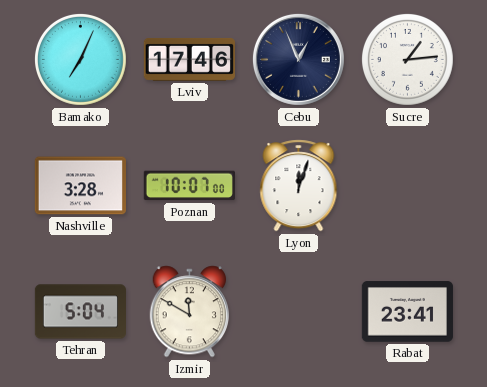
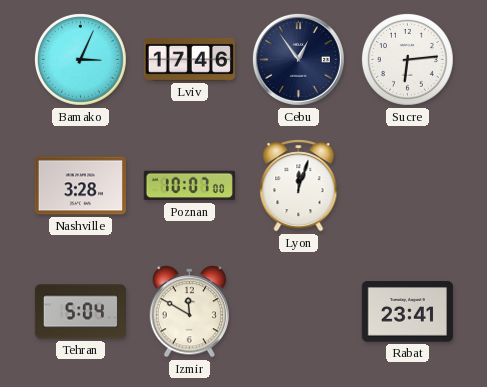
Bamako: 7:04 -> 3:04
Cebu: 12:56 -> 12:54
Sucre: 1:14 -> 6:14
